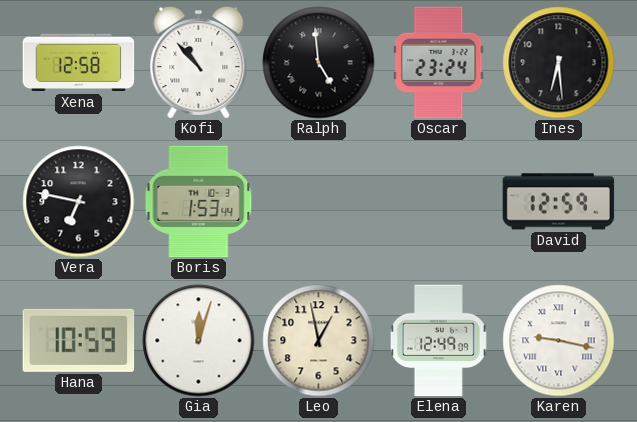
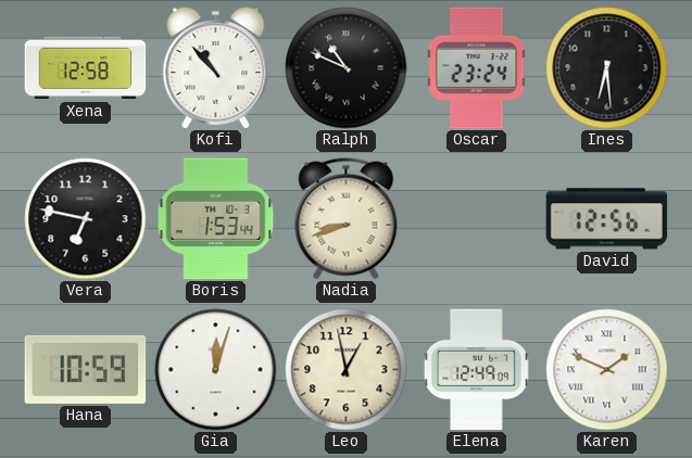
Ralph: 4:59 -> 10:49
Nadia: none -> 8:42
David: 12:59 -> 12:56
Karen: 9:17 -> 1:49
